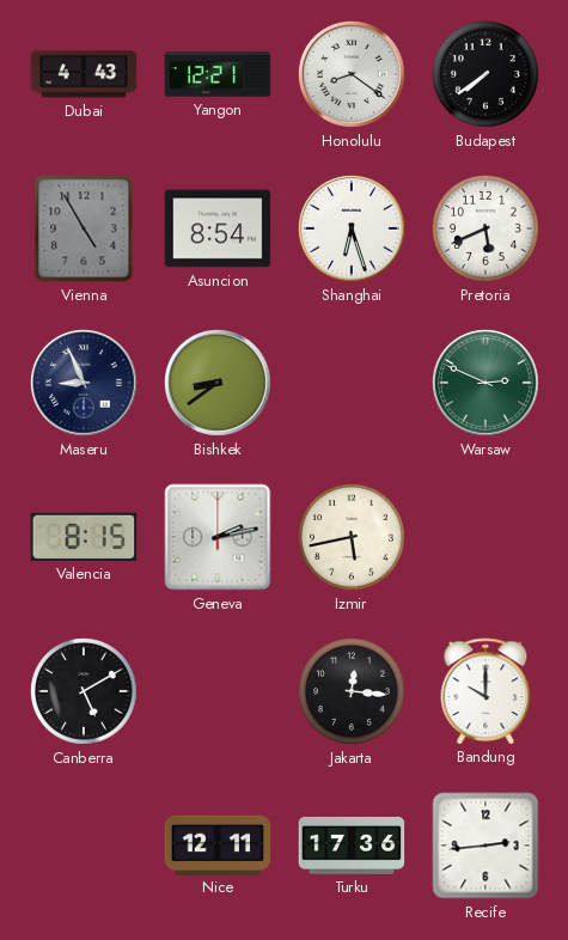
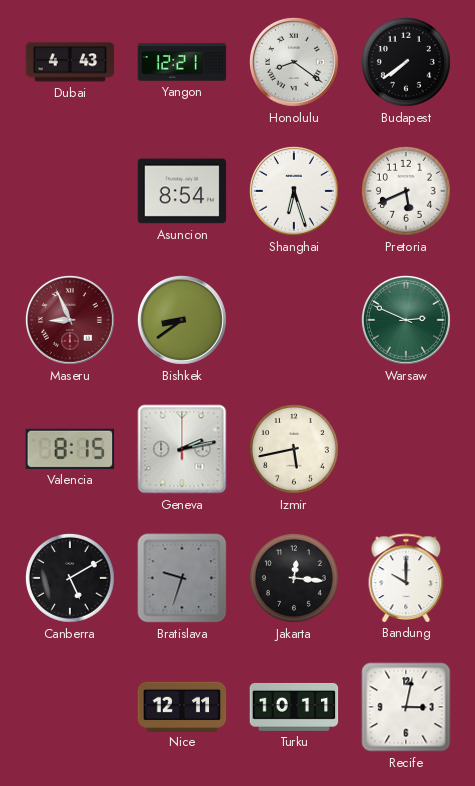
Vienna: 4:55 -> none
Maseru dial: navy -> burgundy
Bratislava: none -> 9:33
Turku: 17:36 -> 10:11
Recife: 2:44 -> 3:02
